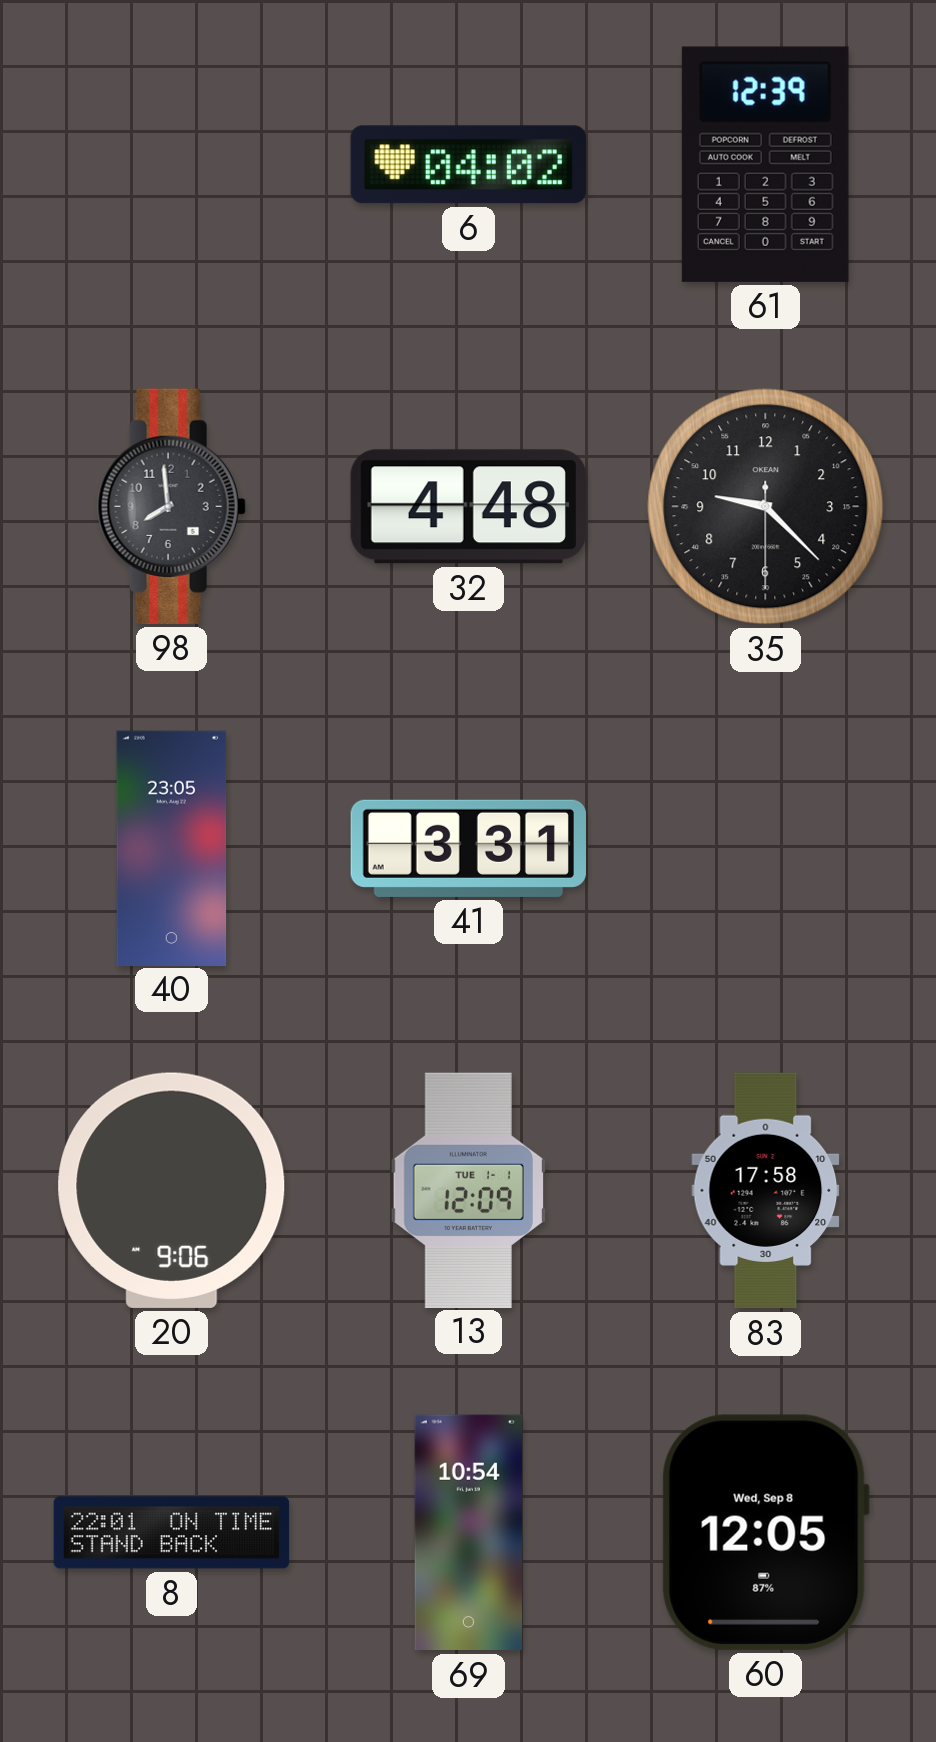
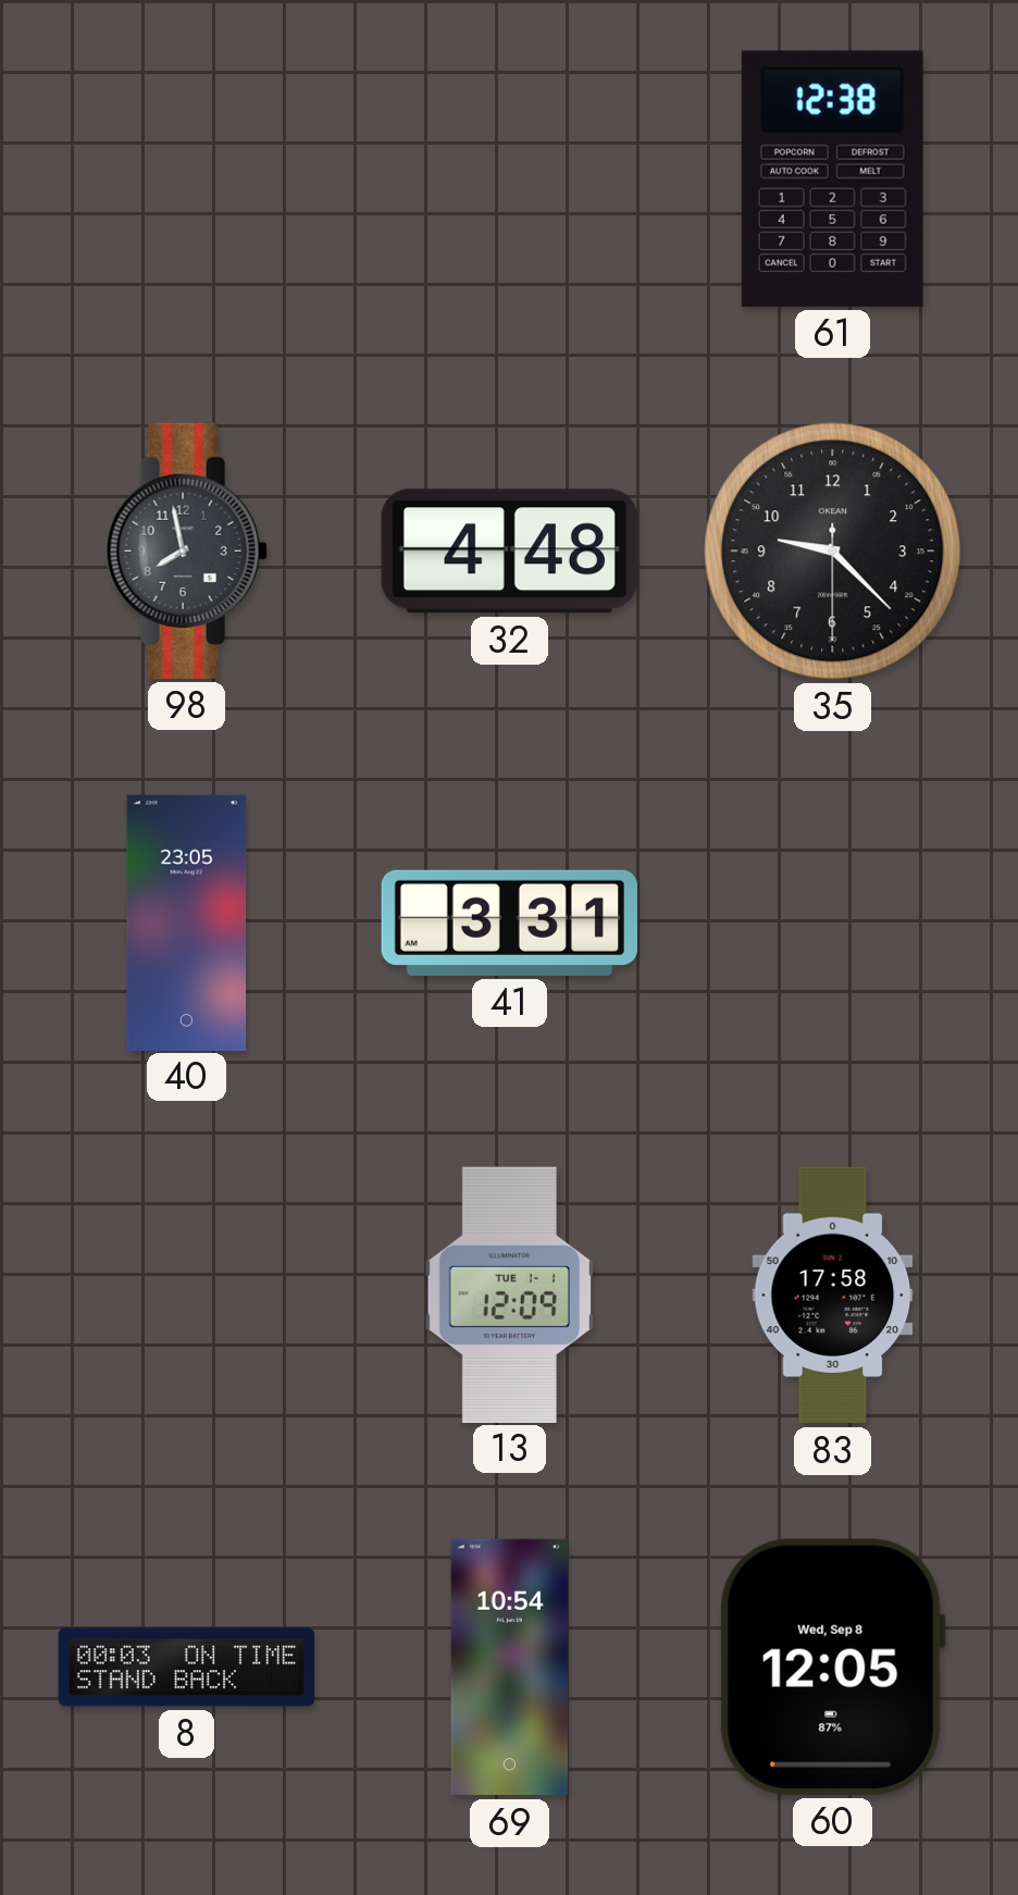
6: 04:02 -> none
61: 12:39 -> 12:38
98: 7:59 -> 7:58
20: 9:06 -> none
8: 22:01 -> 00:03
